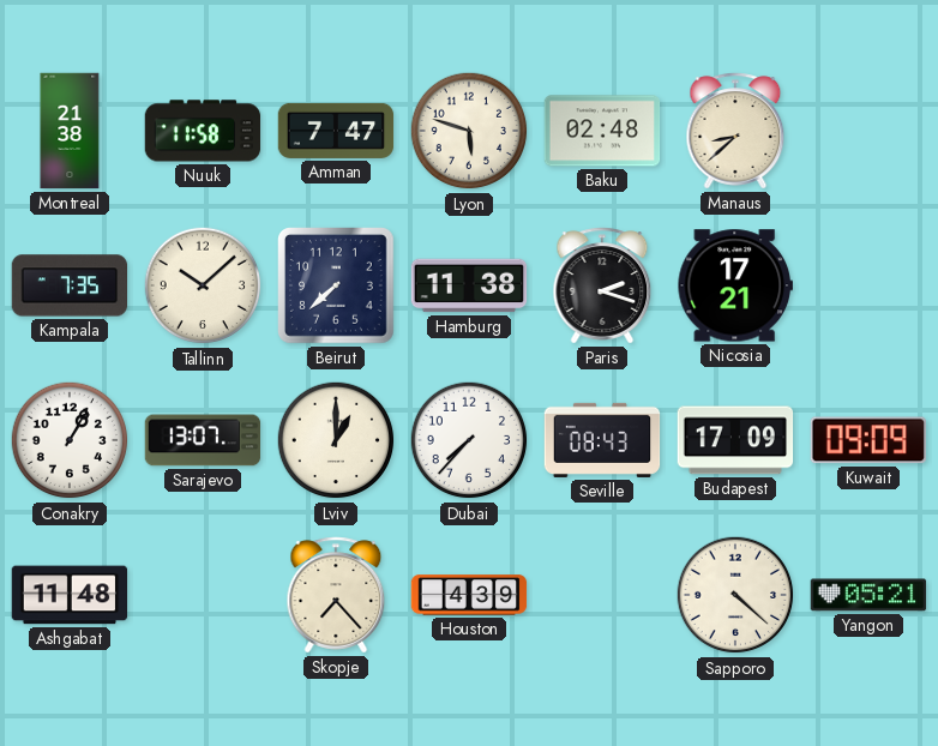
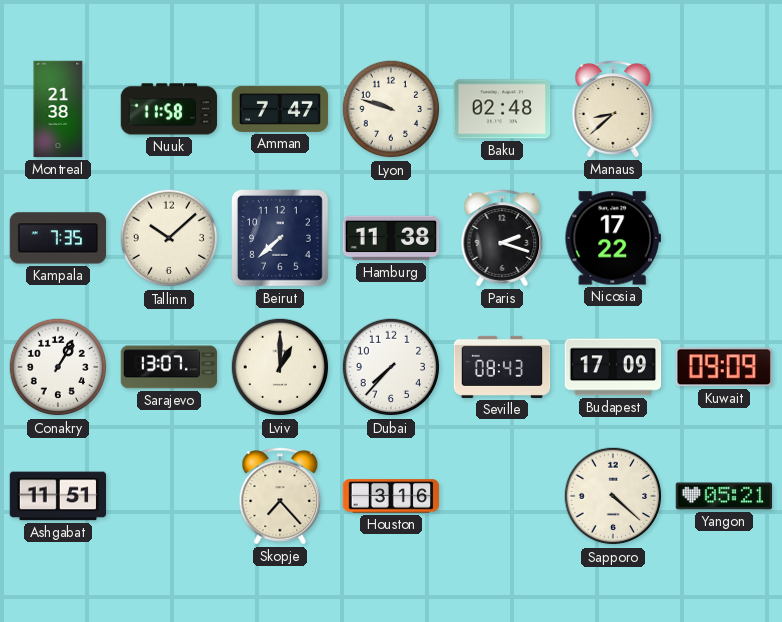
Lyon: 5:48 -> 9:48
Nicosia: 17:21 -> 17:22
Ashgabat: 11:48 -> 11:51
Houston: 4:39 -> 3:16
